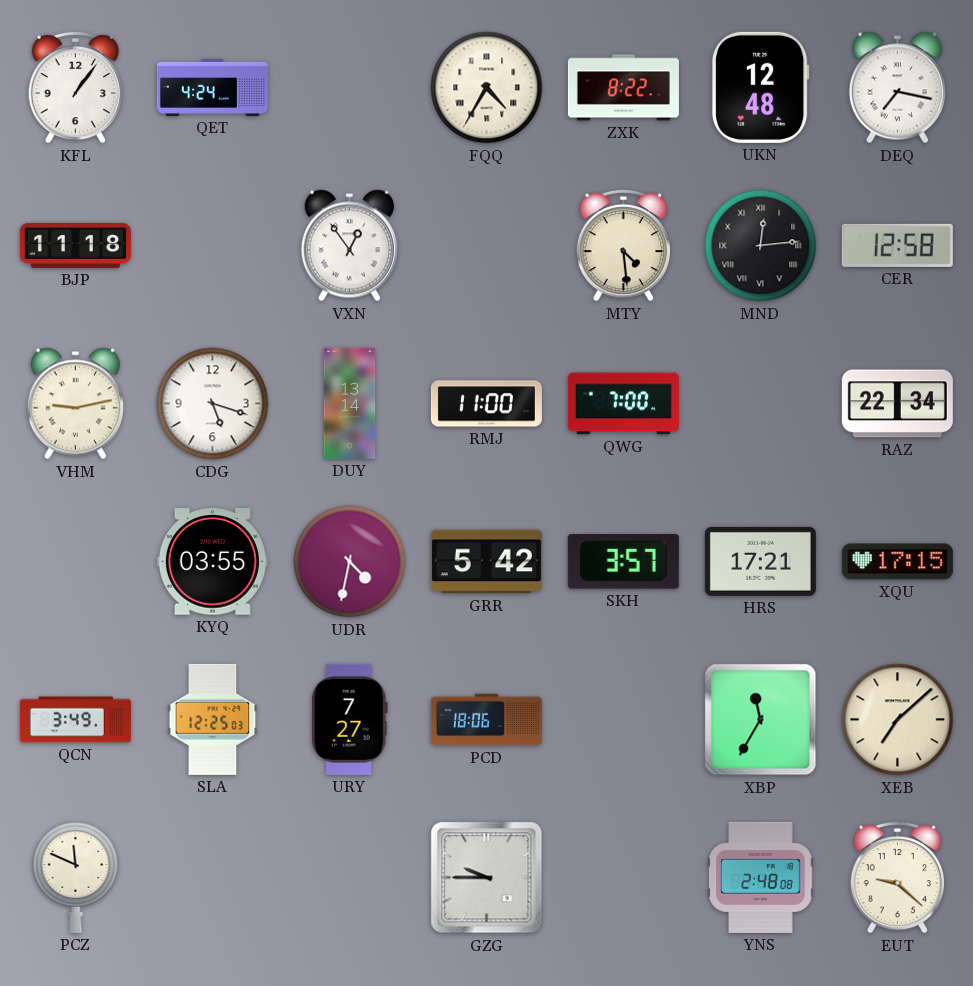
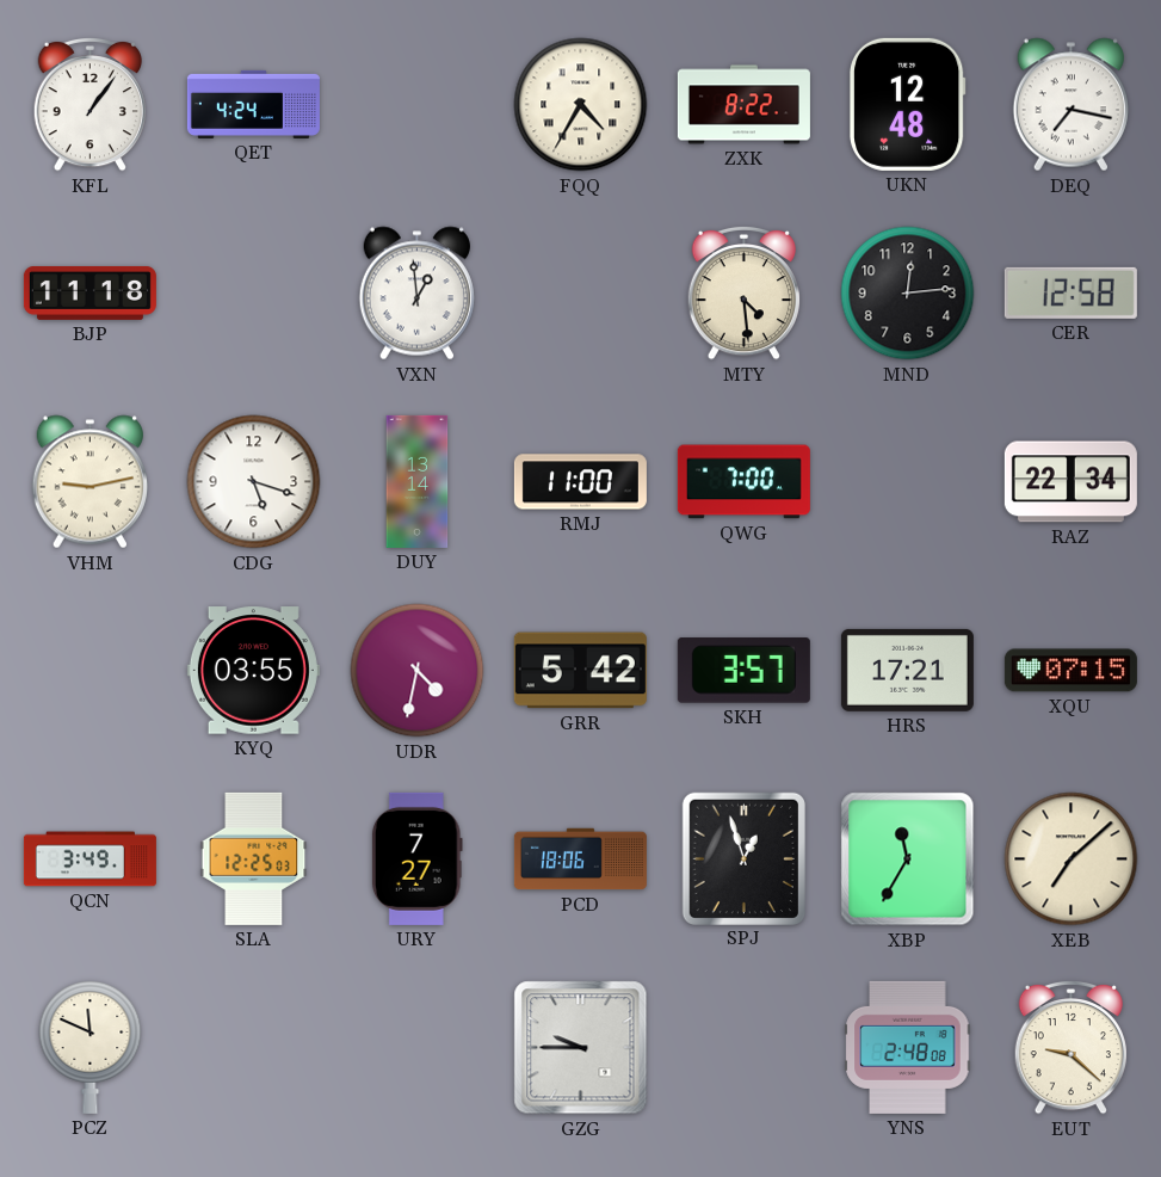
VXN: 12:54 -> 12:59
MND numerals: Roman -> Arabic
XQU: 17:15 -> 07:15
SPJ: none -> 12:57
